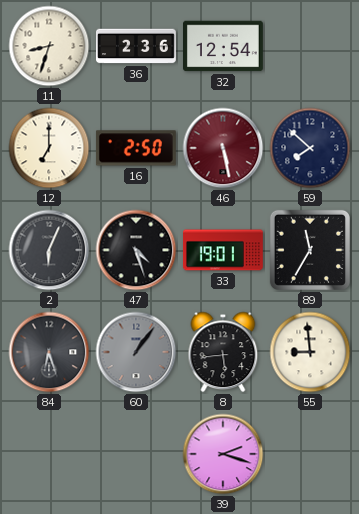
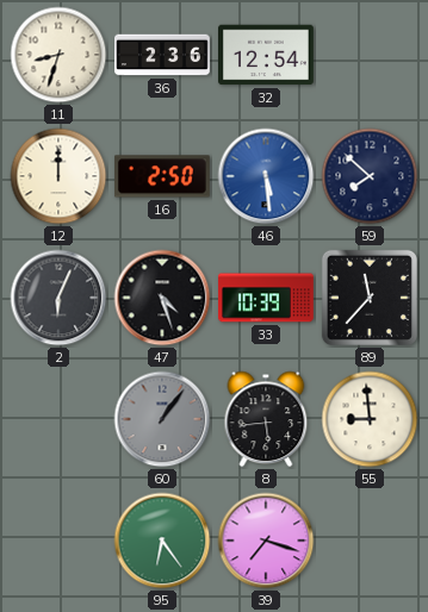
12: 7:00 -> 12:00
46: 5:28 -> 5:29
46 dial: burgundy -> blue
33: 19:01 -> 10:39
89: 11:35 -> 11:37
84: 6:27 -> none
95: none -> 6:24
39: 2:18 -> 7:18
